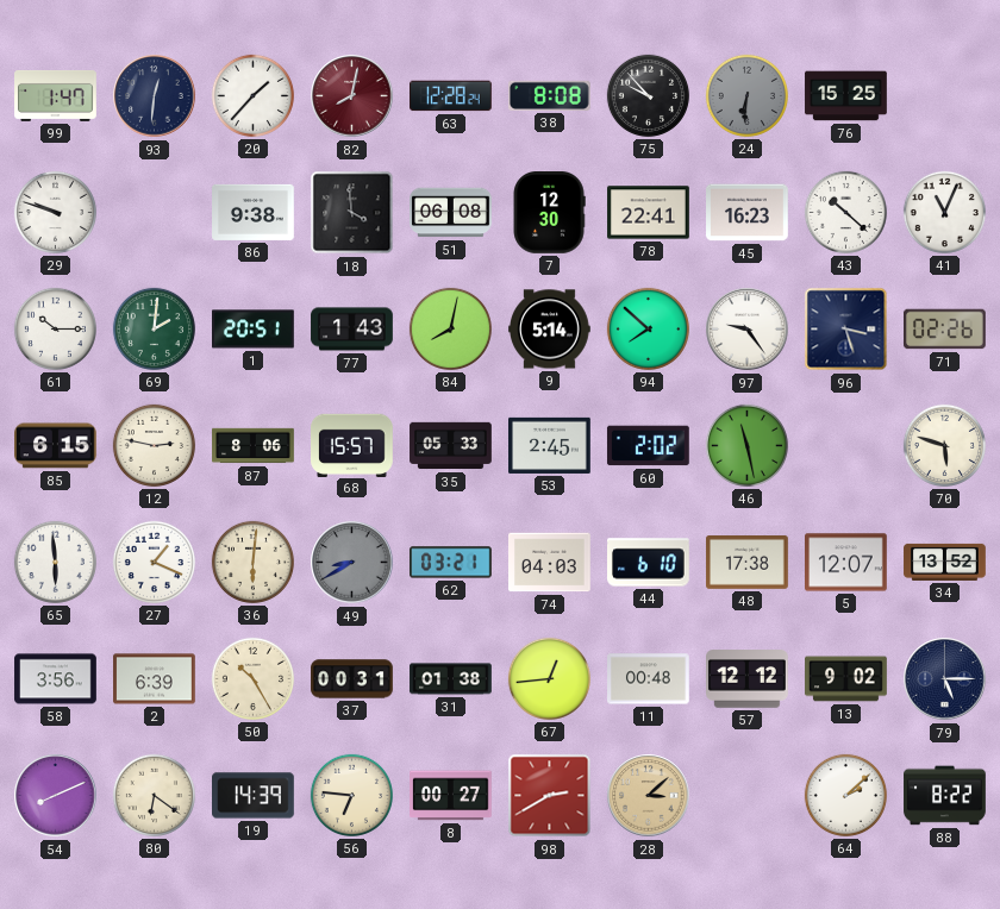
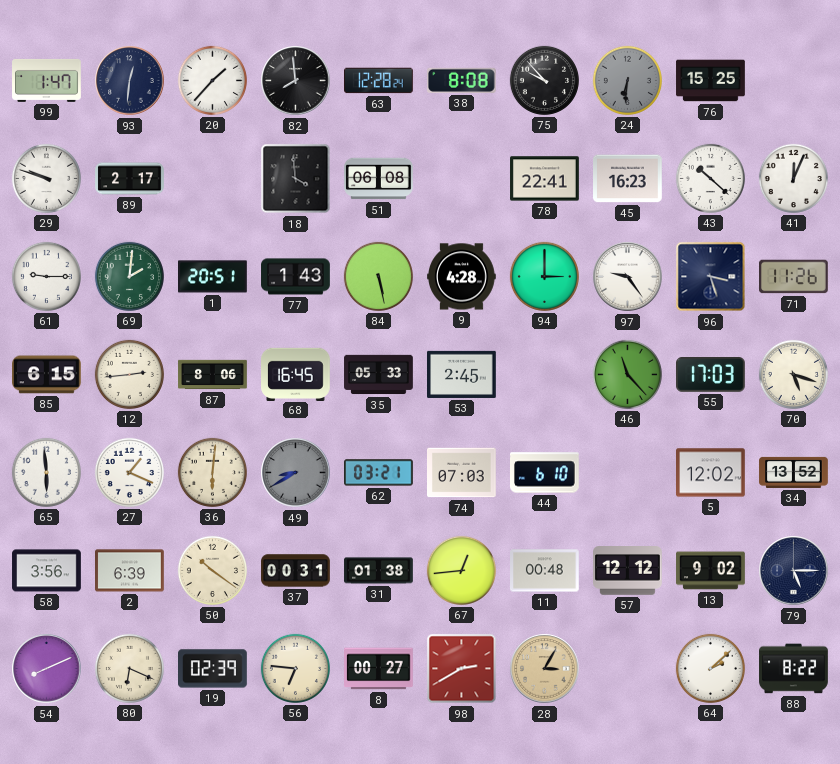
82: 8:02 -> 7:59
82 dial: burgundy -> black
89: none -> 2:17
86: 9:38 -> none
7: 12:30 -> none
41: 11:04 -> 12:04
61: 10:15 -> 9:15
84: 8:02 -> 5:28
9: 5:14 -> 4:28
94: 7:52 -> 3:00
71: 02:26 -> 11:26
12: 2:47 -> 2:44
68: 15:57 -> 16:45
60: 2:02 -> none
46: 11:28 -> 11:23
55: none -> 17:03
70: 5:48 -> 5:18
74: 04:03 -> 07:03
48: 17:38 -> none
5: 12:07 -> 12:02
50: 10:25 -> 10:21
80: 6:21 -> 6:19
19: 14:39 -> 02:39
28: 3:08 -> 3:05
